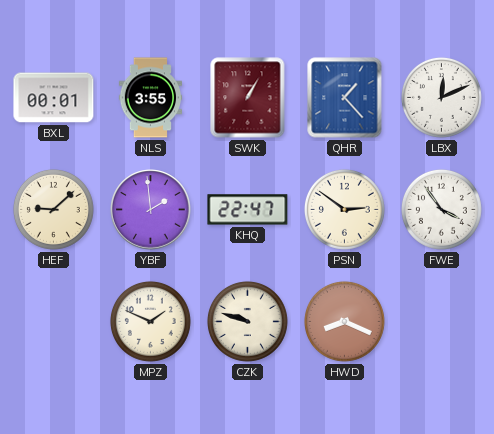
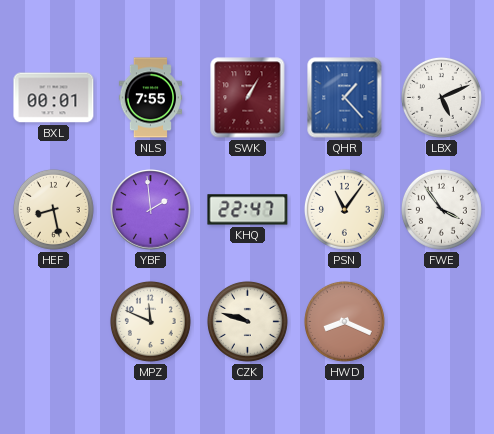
NLS: 3:55 -> 7:55
LBX: 12:11 -> 5:11
HEF: 9:08 -> 8:28
PSN: 2:51 -> 11:06
MPZ: 1:49 -> 11:49
